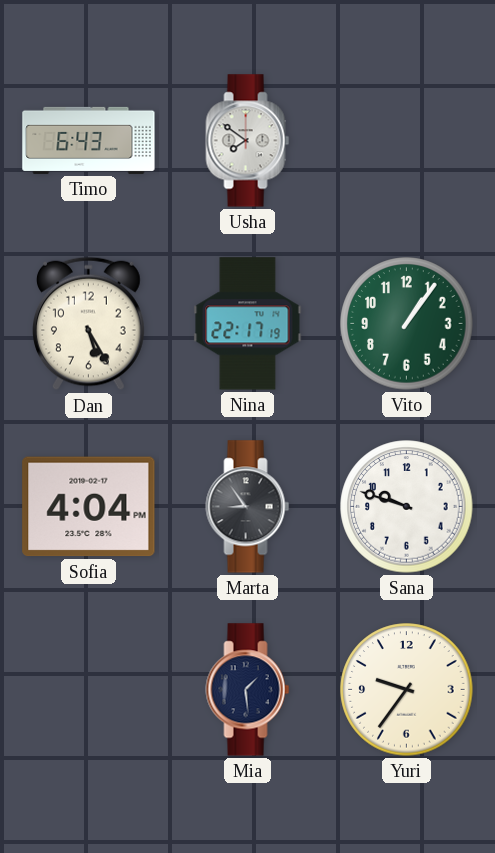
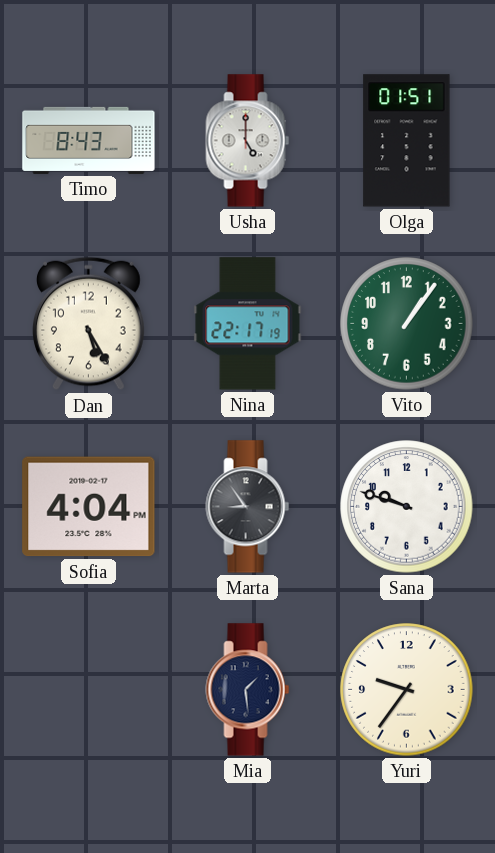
Timo: 6:43 -> 8:43
Usha: 7:51 -> 5:00
Olga: none -> 01:51
